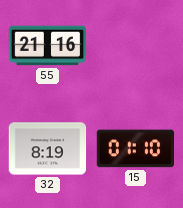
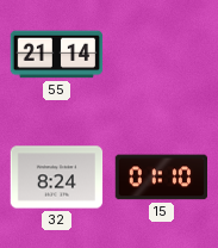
55: 21:16 -> 21:14
32: 8:19 -> 8:24
